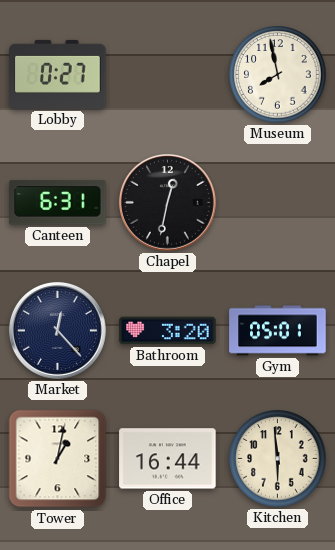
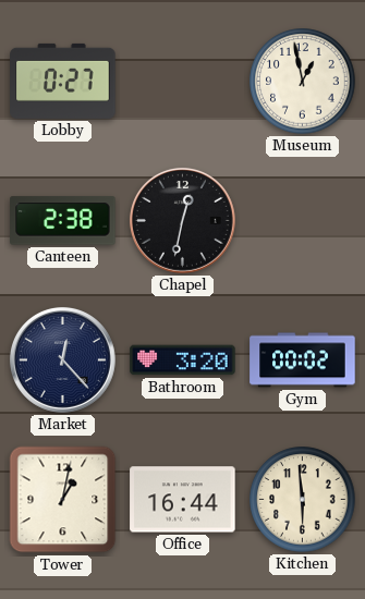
Museum: 7:58 -> 12:58
Canteen: 6:31 -> 2:38
Gym: 05:01 -> 00:02
